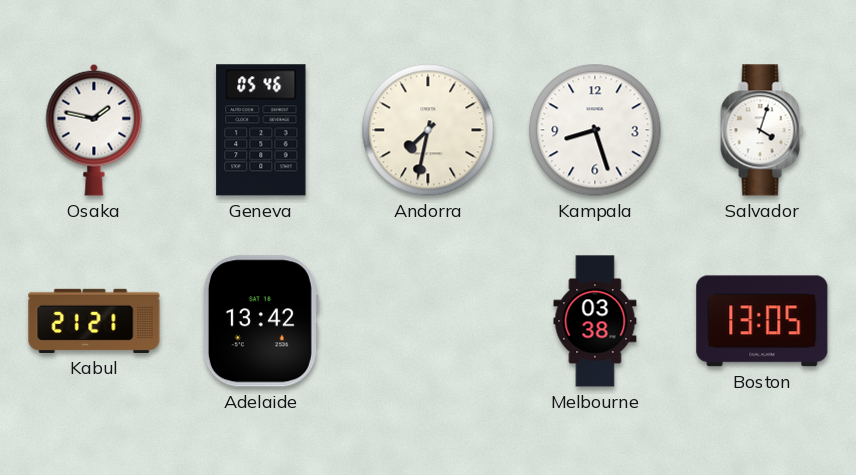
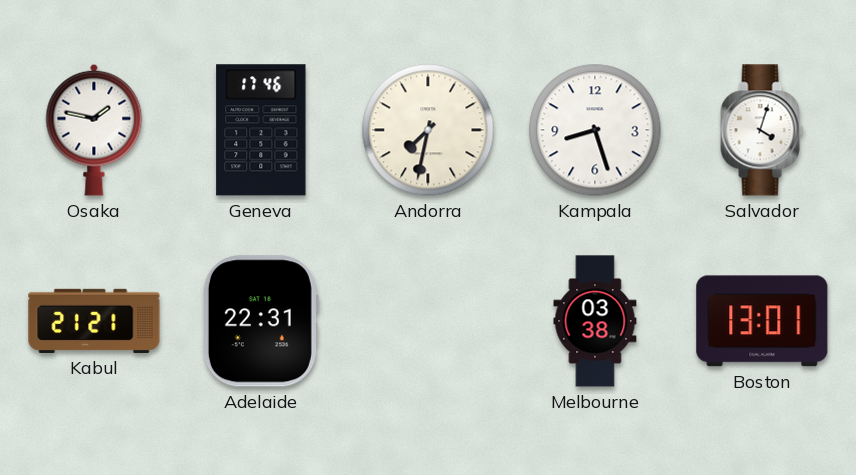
Geneva: 05:46 -> 17:46
Adelaide: 13:42 -> 22:31
Boston: 13:05 -> 13:01
